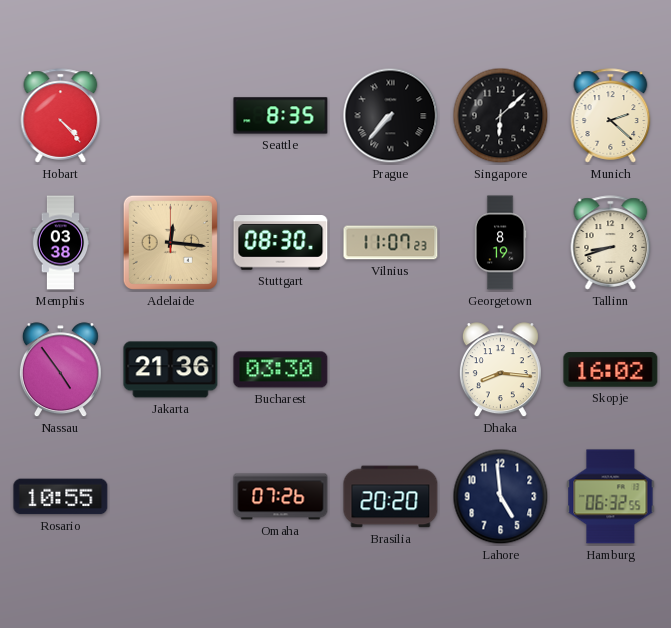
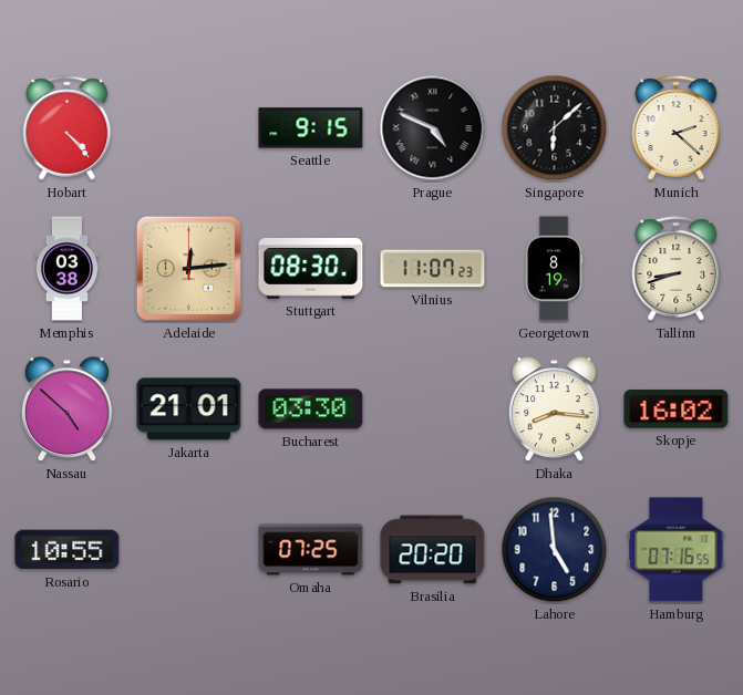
Seattle: 8:35 -> 9:15
Prague: 7:37 -> 4:49
Adelaide: 12:16 -> 12:14
Nassau: 4:54 -> 4:52
Jakarta: 21:36 -> 21:01
Omaha: 07:26 -> 07:25
Hamburg: 06:32 -> 07:16
